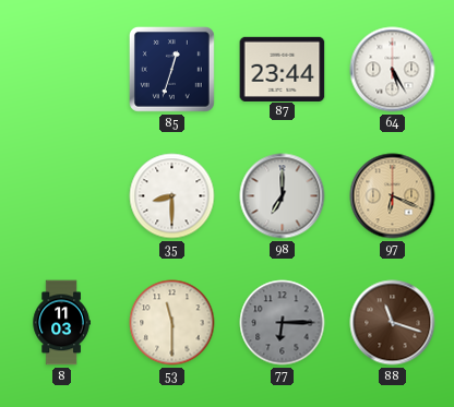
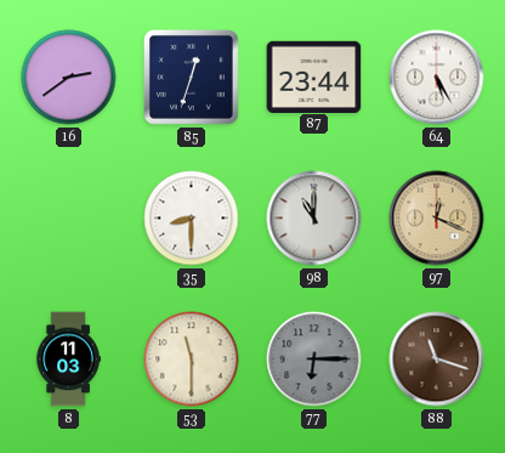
16: none -> 2:39
98: 7:00 -> 11:00
97: 6:19 -> 12:19
